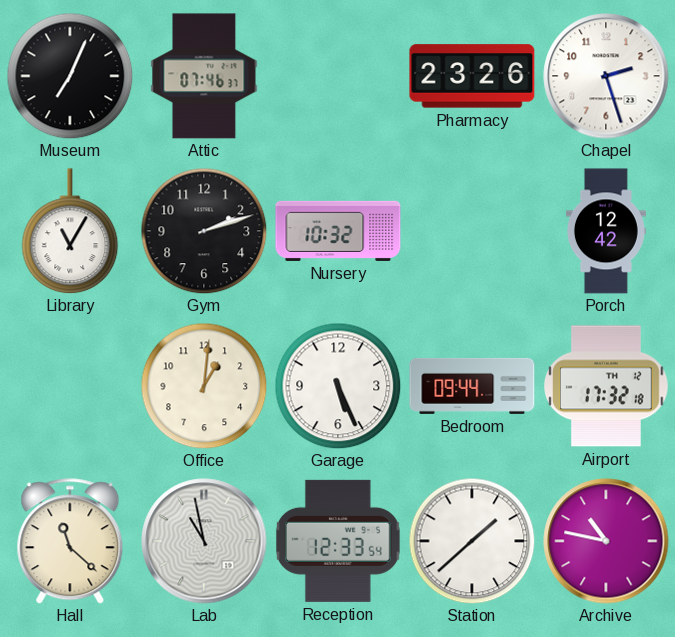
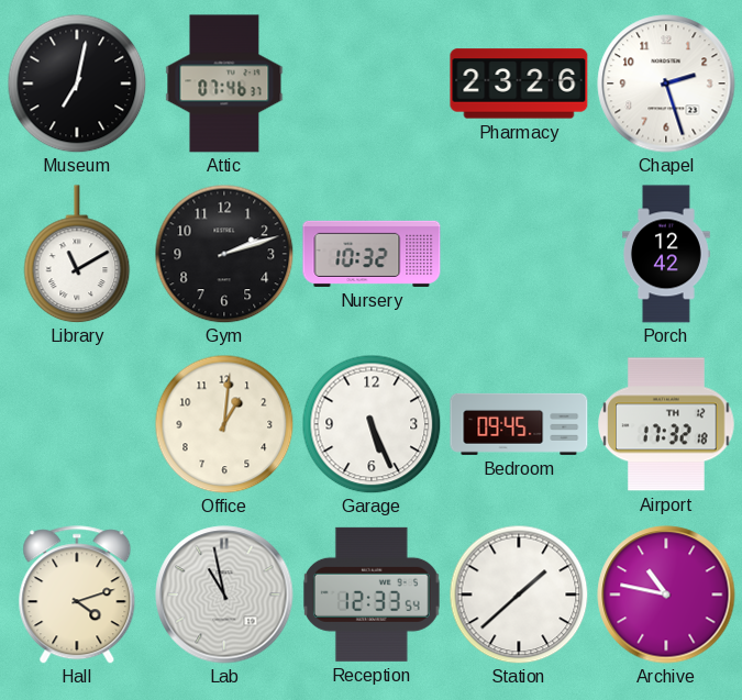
Museum: 7:04 -> 7:02
Library: 11:05 -> 11:10
Bedroom: 09:44 -> 09:45
Hall: 11:22 -> 4:12
